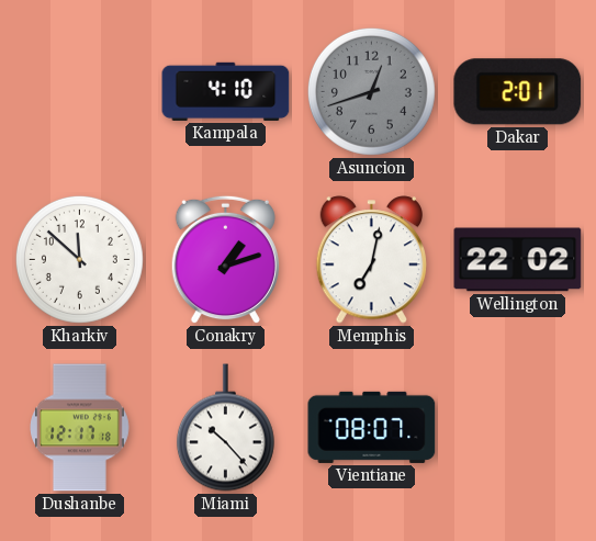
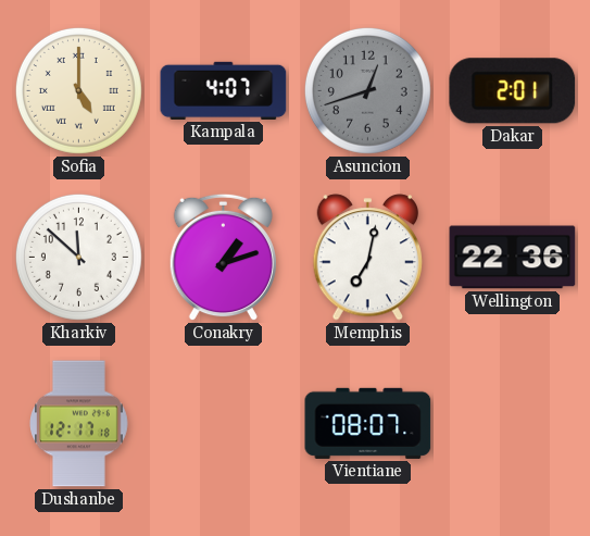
Sofia: none -> 5:00
Kampala: 4:10 -> 4:07
Wellington: 22:02 -> 22:36
Miami: 10:23 -> none
